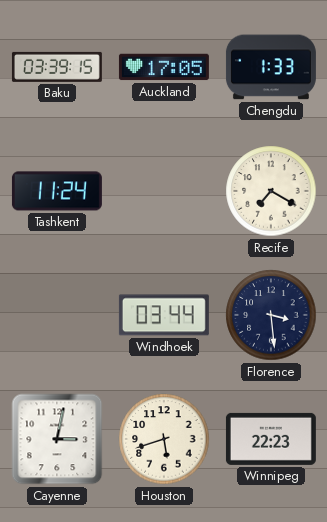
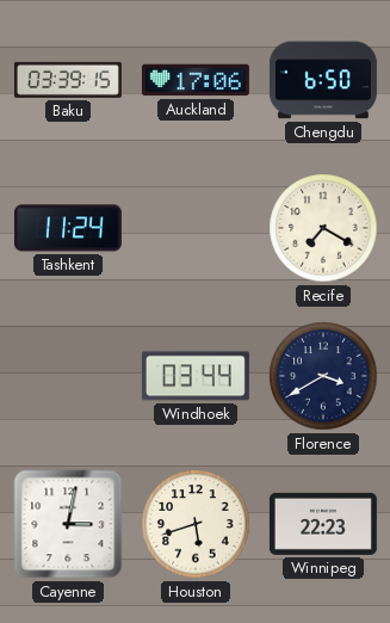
Auckland: 17:05 -> 17:06
Chengdu: 1:33 -> 6:50
Florence: 3:29 -> 3:40
